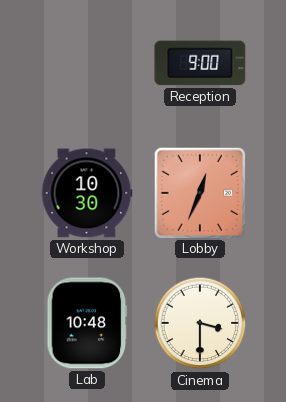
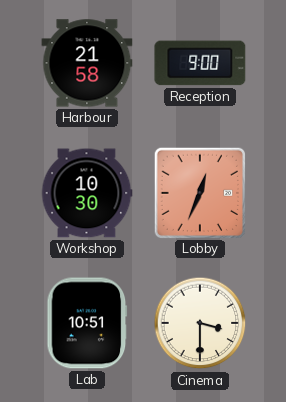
Harbour: none -> 21:58
Lab: 10:48 -> 10:51
